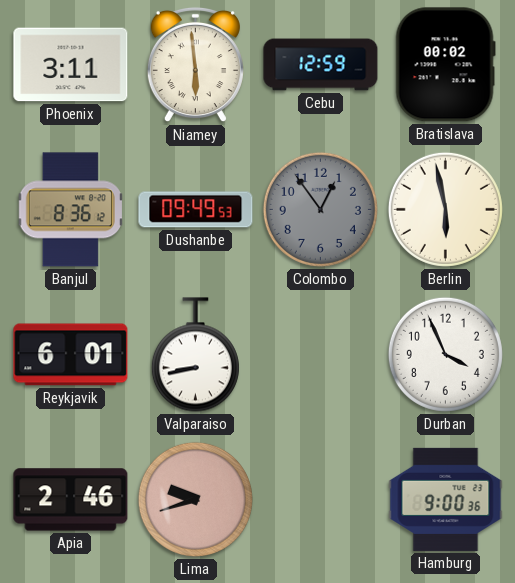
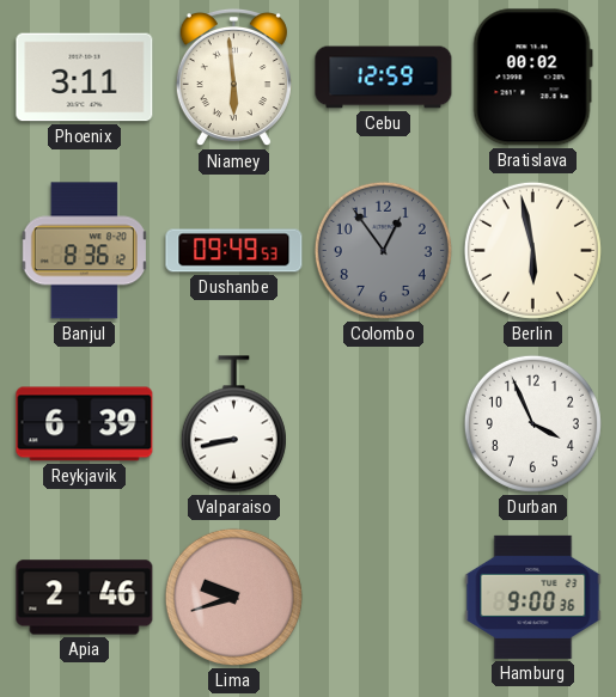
Reykjavik: 6:01 -> 6:39
